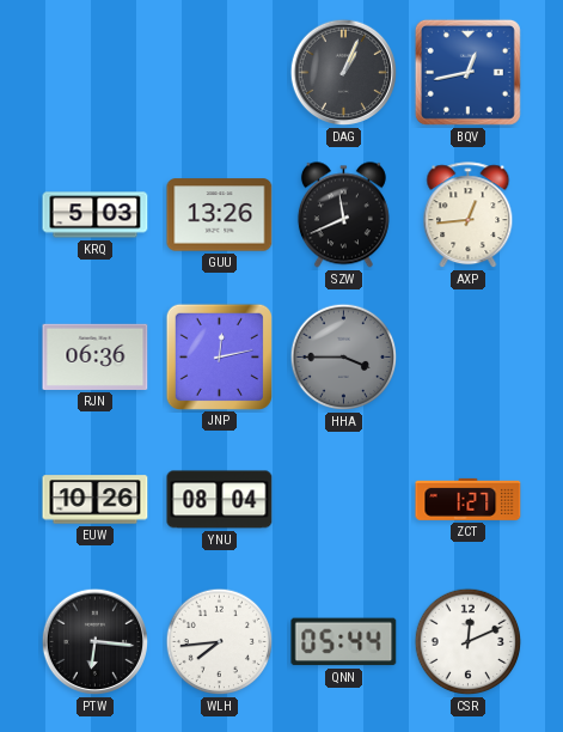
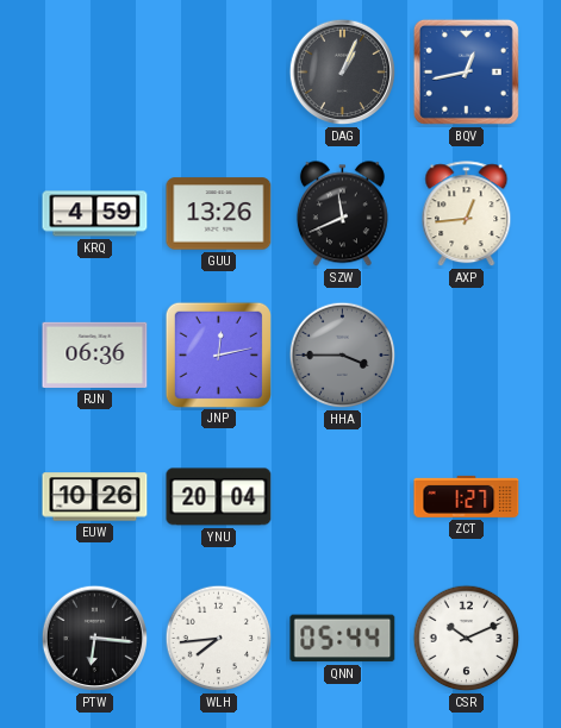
KRQ: 5:03 -> 4:59
YNU: 08:04 -> 20:04
CSR: 12:11 -> 10:11
